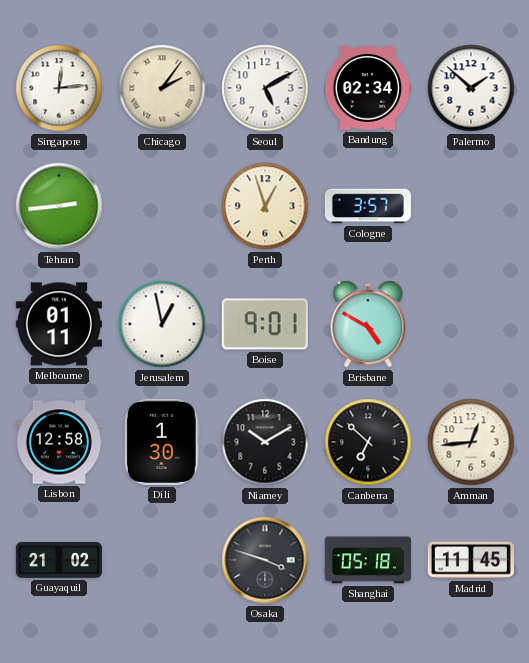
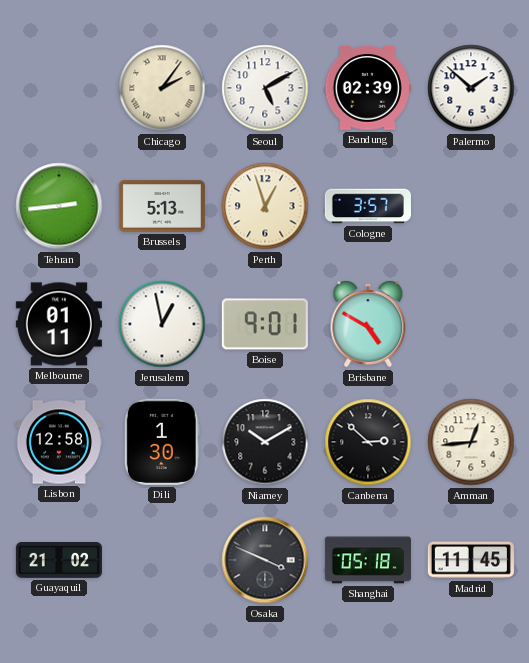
Singapore: 12:14 -> none
Bandung: 02:34 -> 02:39
Brussels: none -> 5:13
Canberra: 6:52 -> 2:52
Osaka: 3:48 -> 3:49
